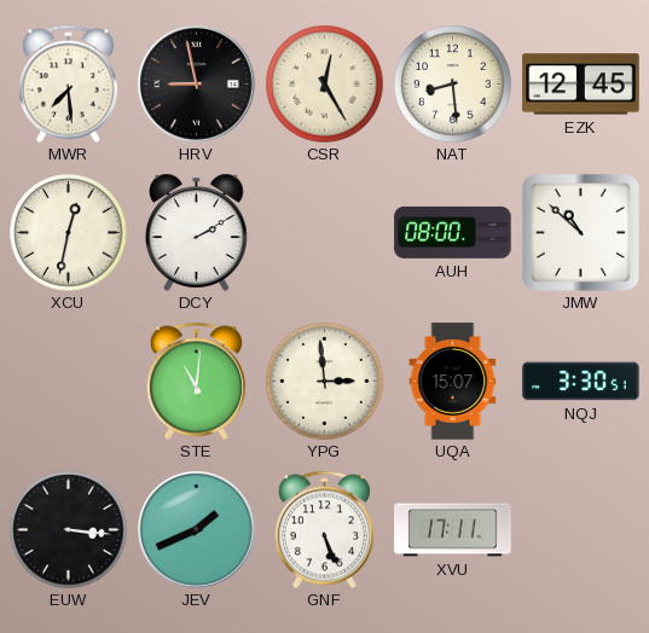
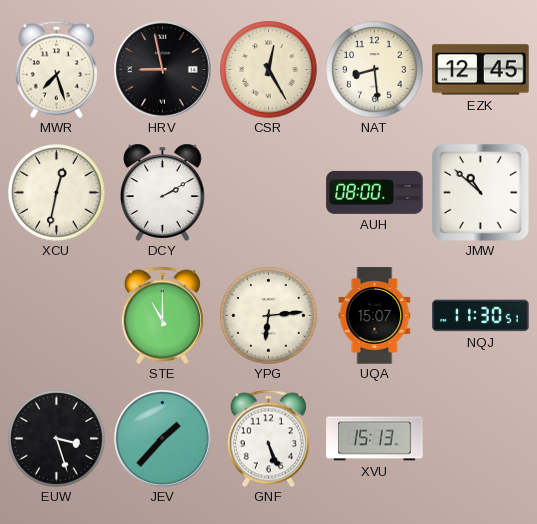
MWR: 7:29 -> 7:27
STE: 11:01 -> 11:00
YPG: 2:59 -> 6:14
NQJ: 3:30 -> 11:30
EUW: 3:16 -> 3:27
JEV: 1:41 -> 1:37
XVU: 17:11 -> 15:13
